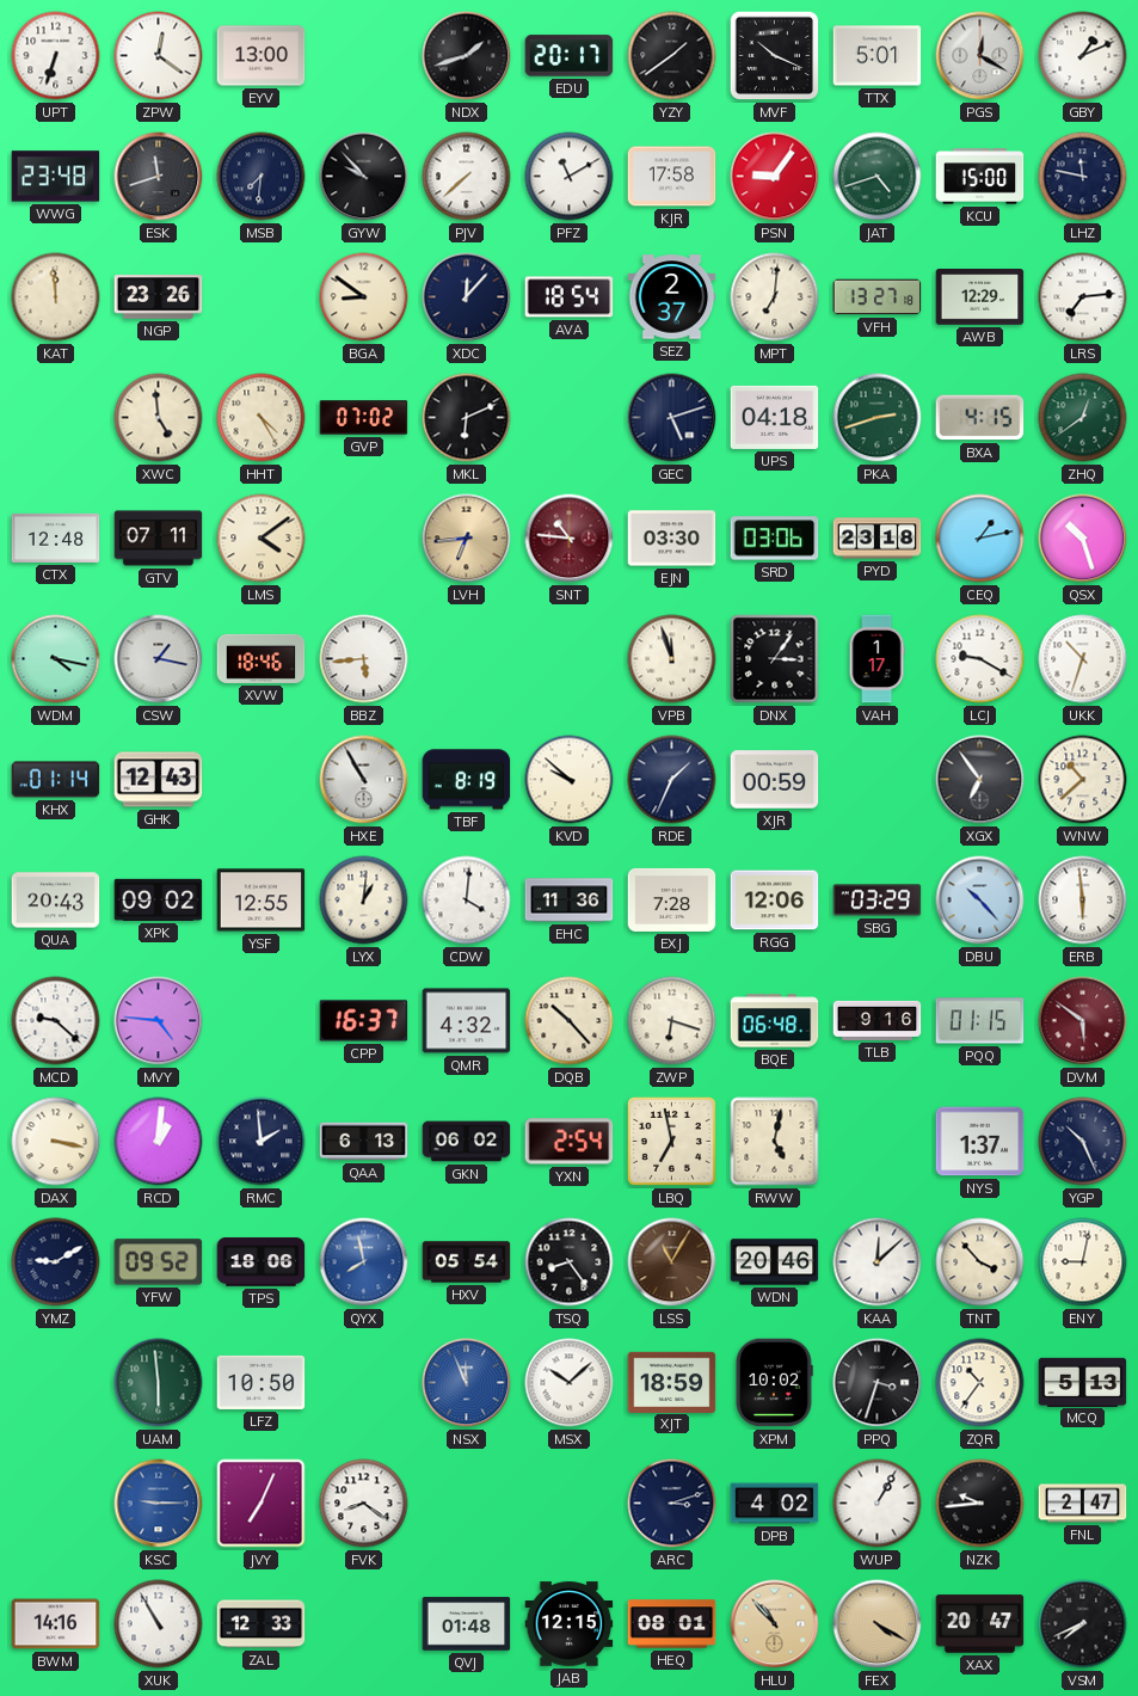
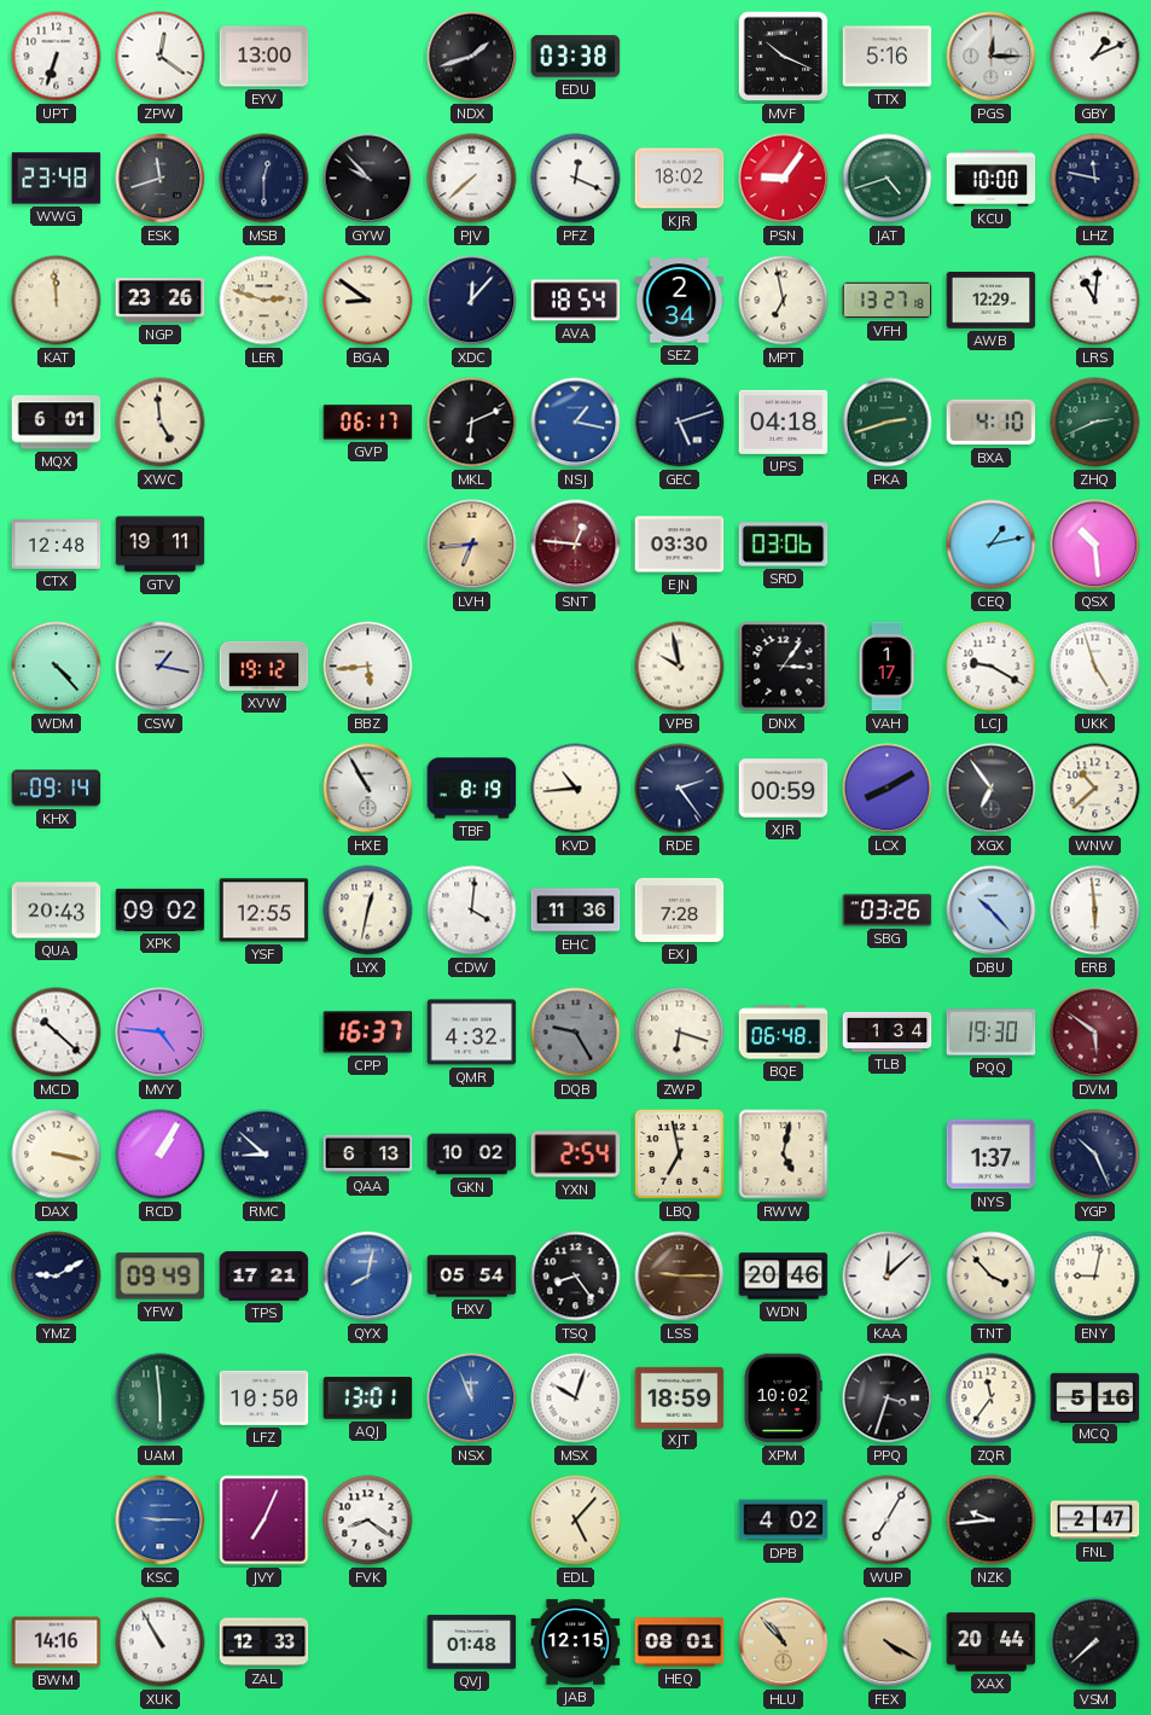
EDU: 20:17 -> 03:38
YZY: 1:39 -> none
TTX: 5:01 -> 5:16
PGS: 12:20 -> 12:15
MSB: 7:31 -> 12:30
PFZ: 11:10 -> 12:19
KJR: 17:58 -> 18:02
KCU: 15:00 -> 10:00
LER: none -> 2:48
SEZ: 2:37 -> 2:34
MPT: 7:01 -> 6:58
LRS: 7:14 -> 11:01
MQX: none -> 6:01
HHT: 4:25 -> none
GVP: 07:02 -> 06:17
NSJ: none -> 1:17
BXA: 4:15 -> 4:10
ZHQ: 12:39 -> 2:41
GTV: 07:11 -> 19:11
LMS: 4:09 -> none
SNT: 10:46 -> 12:46
PYD: 23:18 -> none
QSX: 10:27 -> 10:29
WDM: 4:17 -> 4:23
XVW: 18:46 -> 19:12
VPB: 11:57 -> 9:58
UKK: 10:33 -> 4:57
KHX: 01:14 -> 09:14
GHK: 12:43 -> none
KVD: 9:52 -> 10:44
RDE: 1:34 -> 2:24
LCX: none -> 8:10
LYX: 1:01 -> 12:32
RGG: 12:06 -> none
SBG: 03:29 -> 03:26
MCD: 9:22 -> 10:22
DQB: 10:23 -> 9:25
DQB dial: cream -> grey
TLB: 9:16 -> 1:34
PQQ: 01:15 -> 19:30
RCD: 1:01 -> 1:05
RMC: 1:59 -> 8:52
GKN: 06:02 -> 10:02
YFW: 09:52 -> 09:49
TPS: 18:06 -> 17:21
QYX: 7:58 -> 8:02
LSS: 11:05 -> 9:15
AQJ: none -> 13:01
MSX: 10:08 -> 10:03
ZQR: 10:36 -> 11:36
MCQ: 5:13 -> 5:16
EDL: none -> 5:07
ARC: 3:12 -> none
WUP: 1:05 -> 7:05
XAX: 20:47 -> 20:44
VSM: 7:41 -> 7:38
